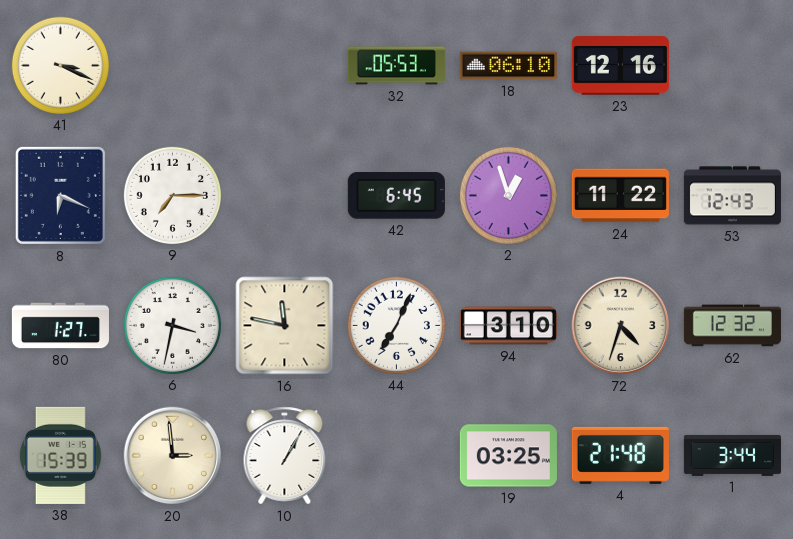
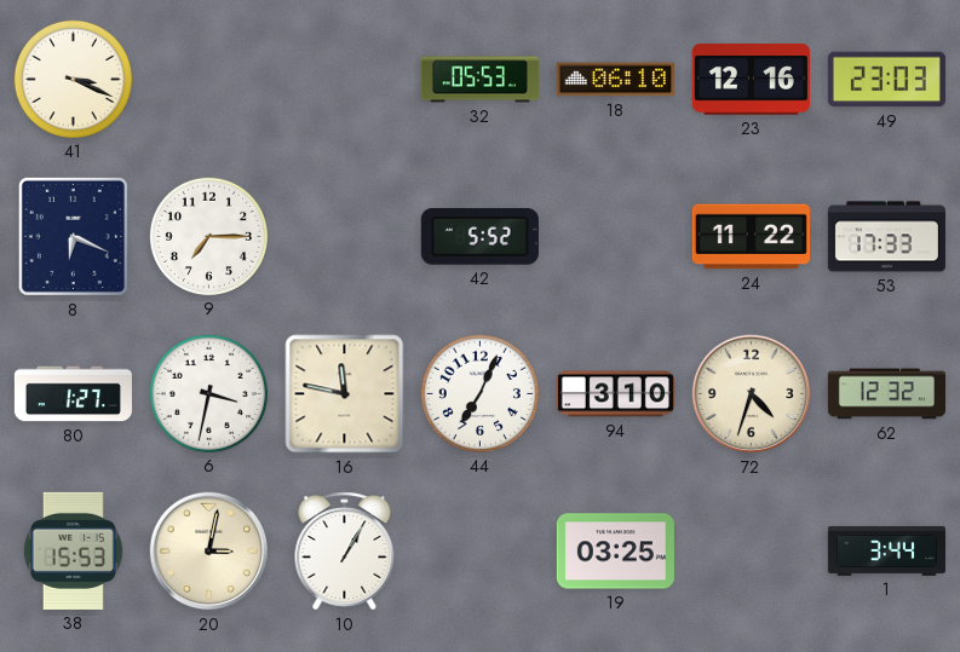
49: none -> 23:03
42: 6:45 -> 5:52
2: 12:57 -> none
53: 12:43 -> 17:33
38: 15:39 -> 15:53
20: 2:59 -> 3:02
4: 21:48 -> none
